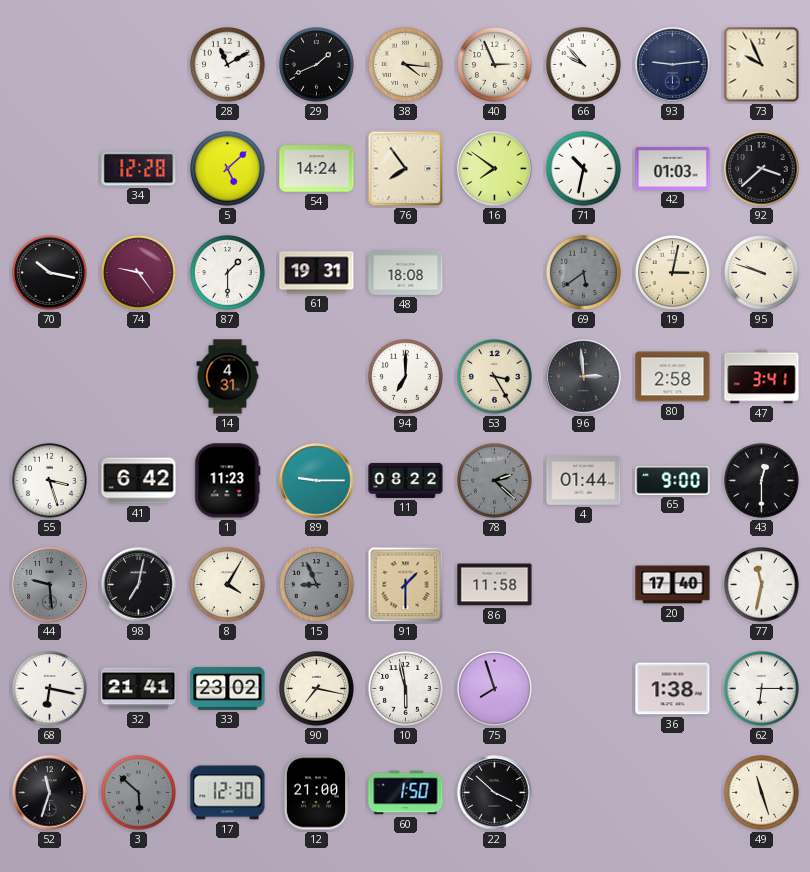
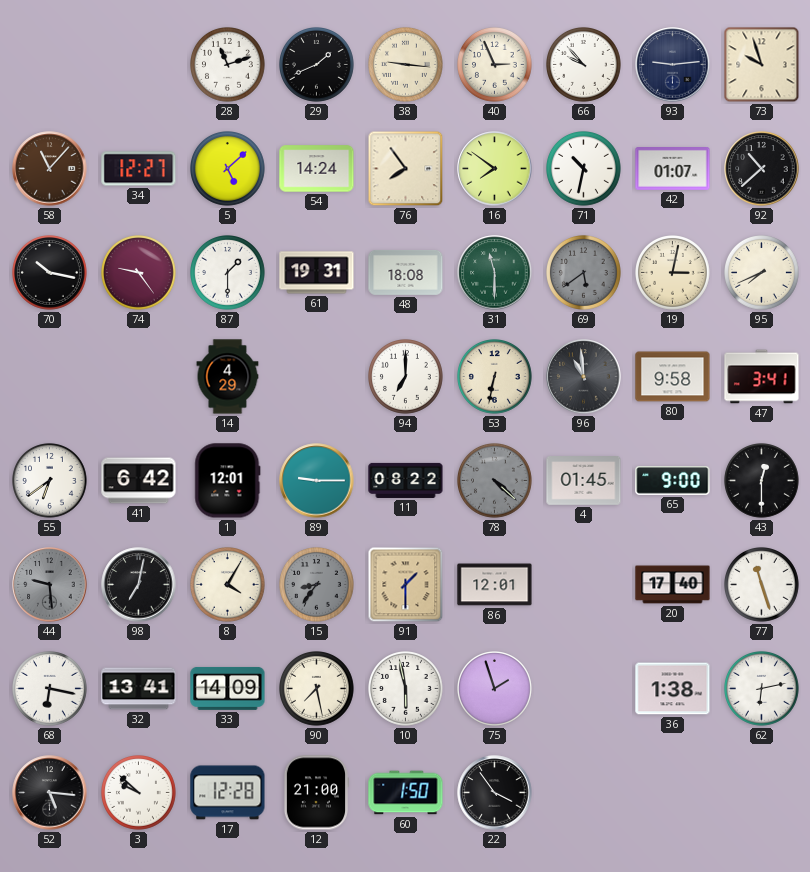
28: 11:10 -> 11:12
38: 4:16 -> 9:16
73: 9:56 -> 9:57
58: none -> 11:07
34: 12:28 -> 12:27
42: 01:03 -> 01:07
92: 3:38 -> 10:38
31: none -> 11:30
95: 9:48 -> 7:41
14: 4:31 -> 4:29
53: 3:25 -> 6:32
96: 2:59 -> 10:59
80: 2:58 -> 9:58
55: 3:27 -> 6:39
1: 11:23 -> 12:01
78: 2:22 -> 4:22
4: 01:44 -> 01:45
15: 8:56 -> 8:36
86: 11:58 -> 12:01
77: 11:32 -> 11:27
32: 21:41 -> 13:41
33: 23:02 -> 14:09
90: 7:17 -> 7:28
75: 7:57 -> 1:57
62: 6:15 -> 6:13
52: 11:33 -> 5:16
3: 5:52 -> 9:52
3 dial: grey -> white
17: 12:30 -> 12:28
22: 3:52 -> 3:54
49: 11:27 -> none
